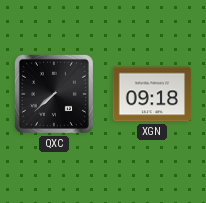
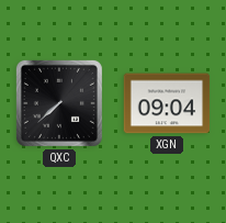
XGN: 09:18 -> 09:04
